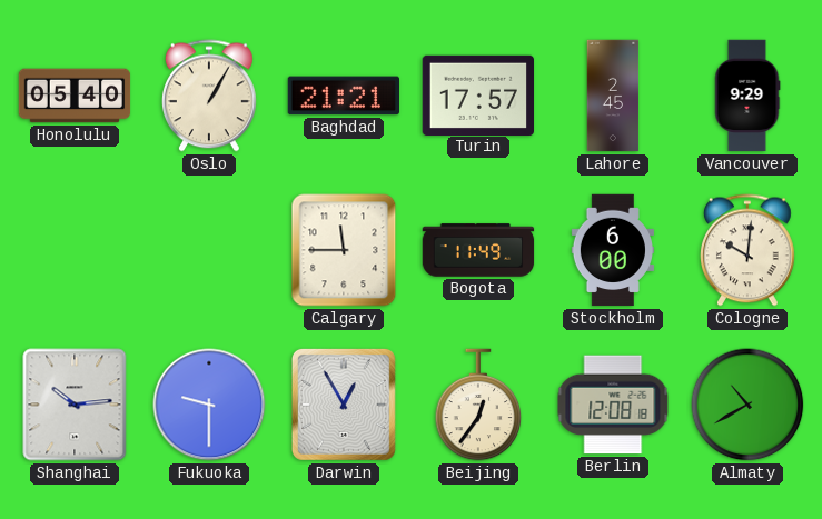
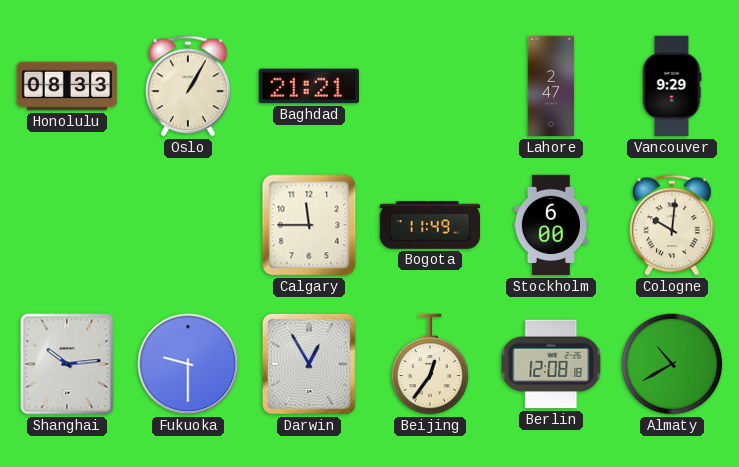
Honolulu: 05:40 -> 08:33
Turin: 17:57 -> none
Lahore: 2:45 -> 2:47
